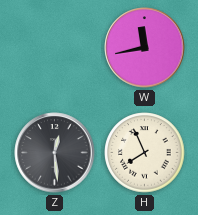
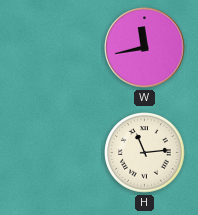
Z: 12:29 -> none
H: 7:56 -> 11:14
